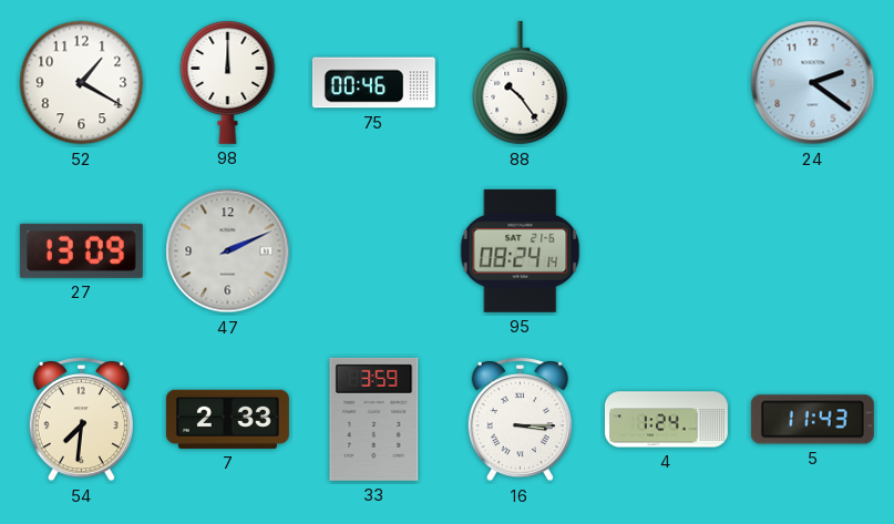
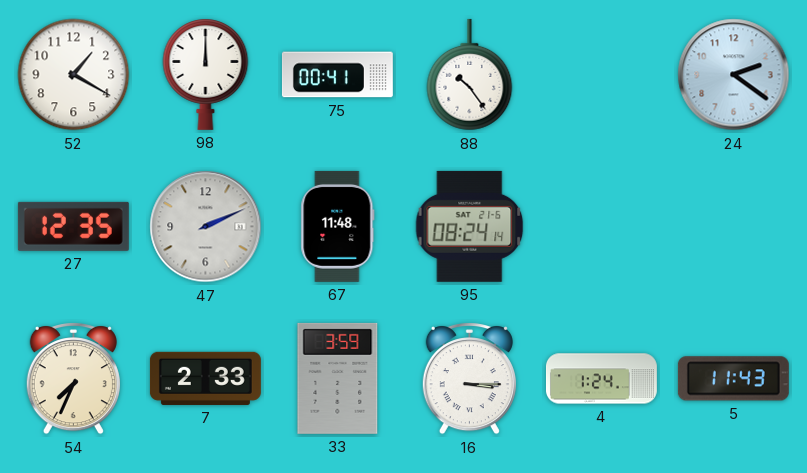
75: 00:46 -> 00:41
27: 13:09 -> 12:35
67: none -> 11:48
54: 7:31 -> 7:34
